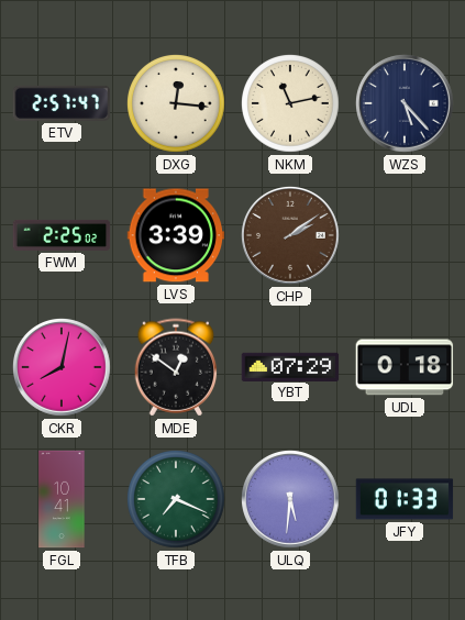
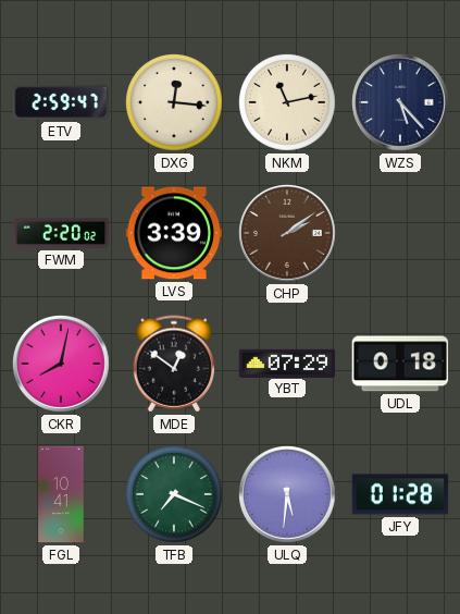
ETV: 2:57 -> 2:59
FWM: 2:25 -> 2:20
JFY: 01:33 -> 01:28
